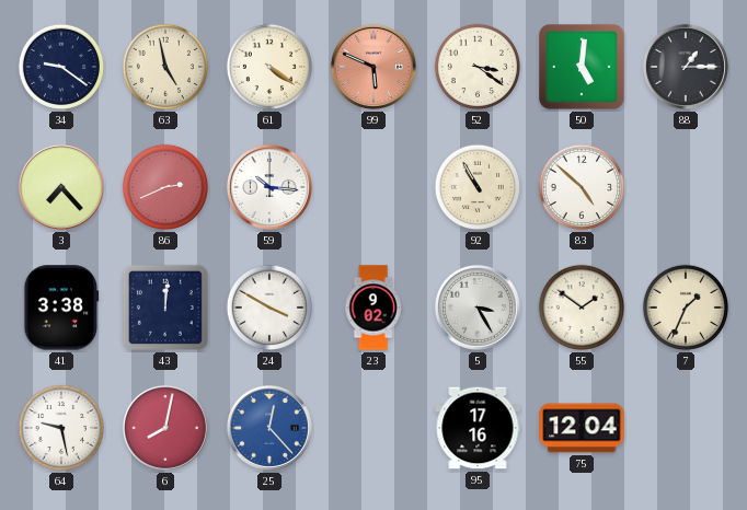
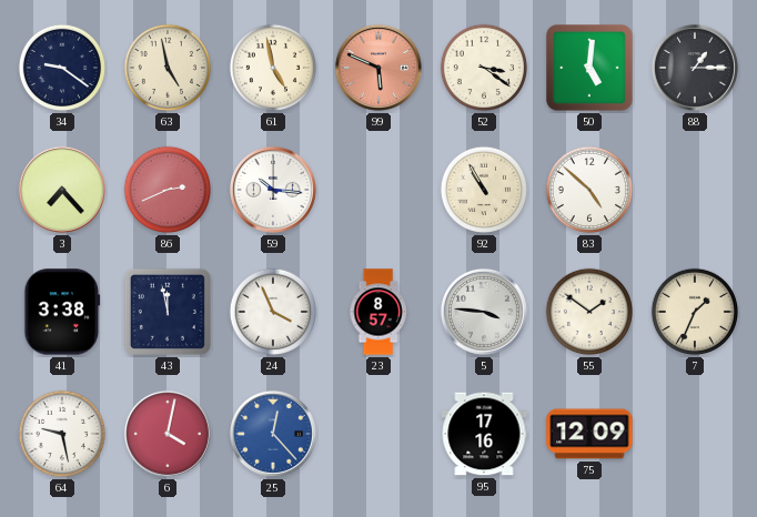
61: 4:21 -> 4:58
43: 12:01 -> 11:58
24: 3:50 -> 3:56
23: 9:02 -> 8:57
5: 3:25 -> 3:46
6: 8:02 -> 4:02
75: 12:04 -> 12:09
